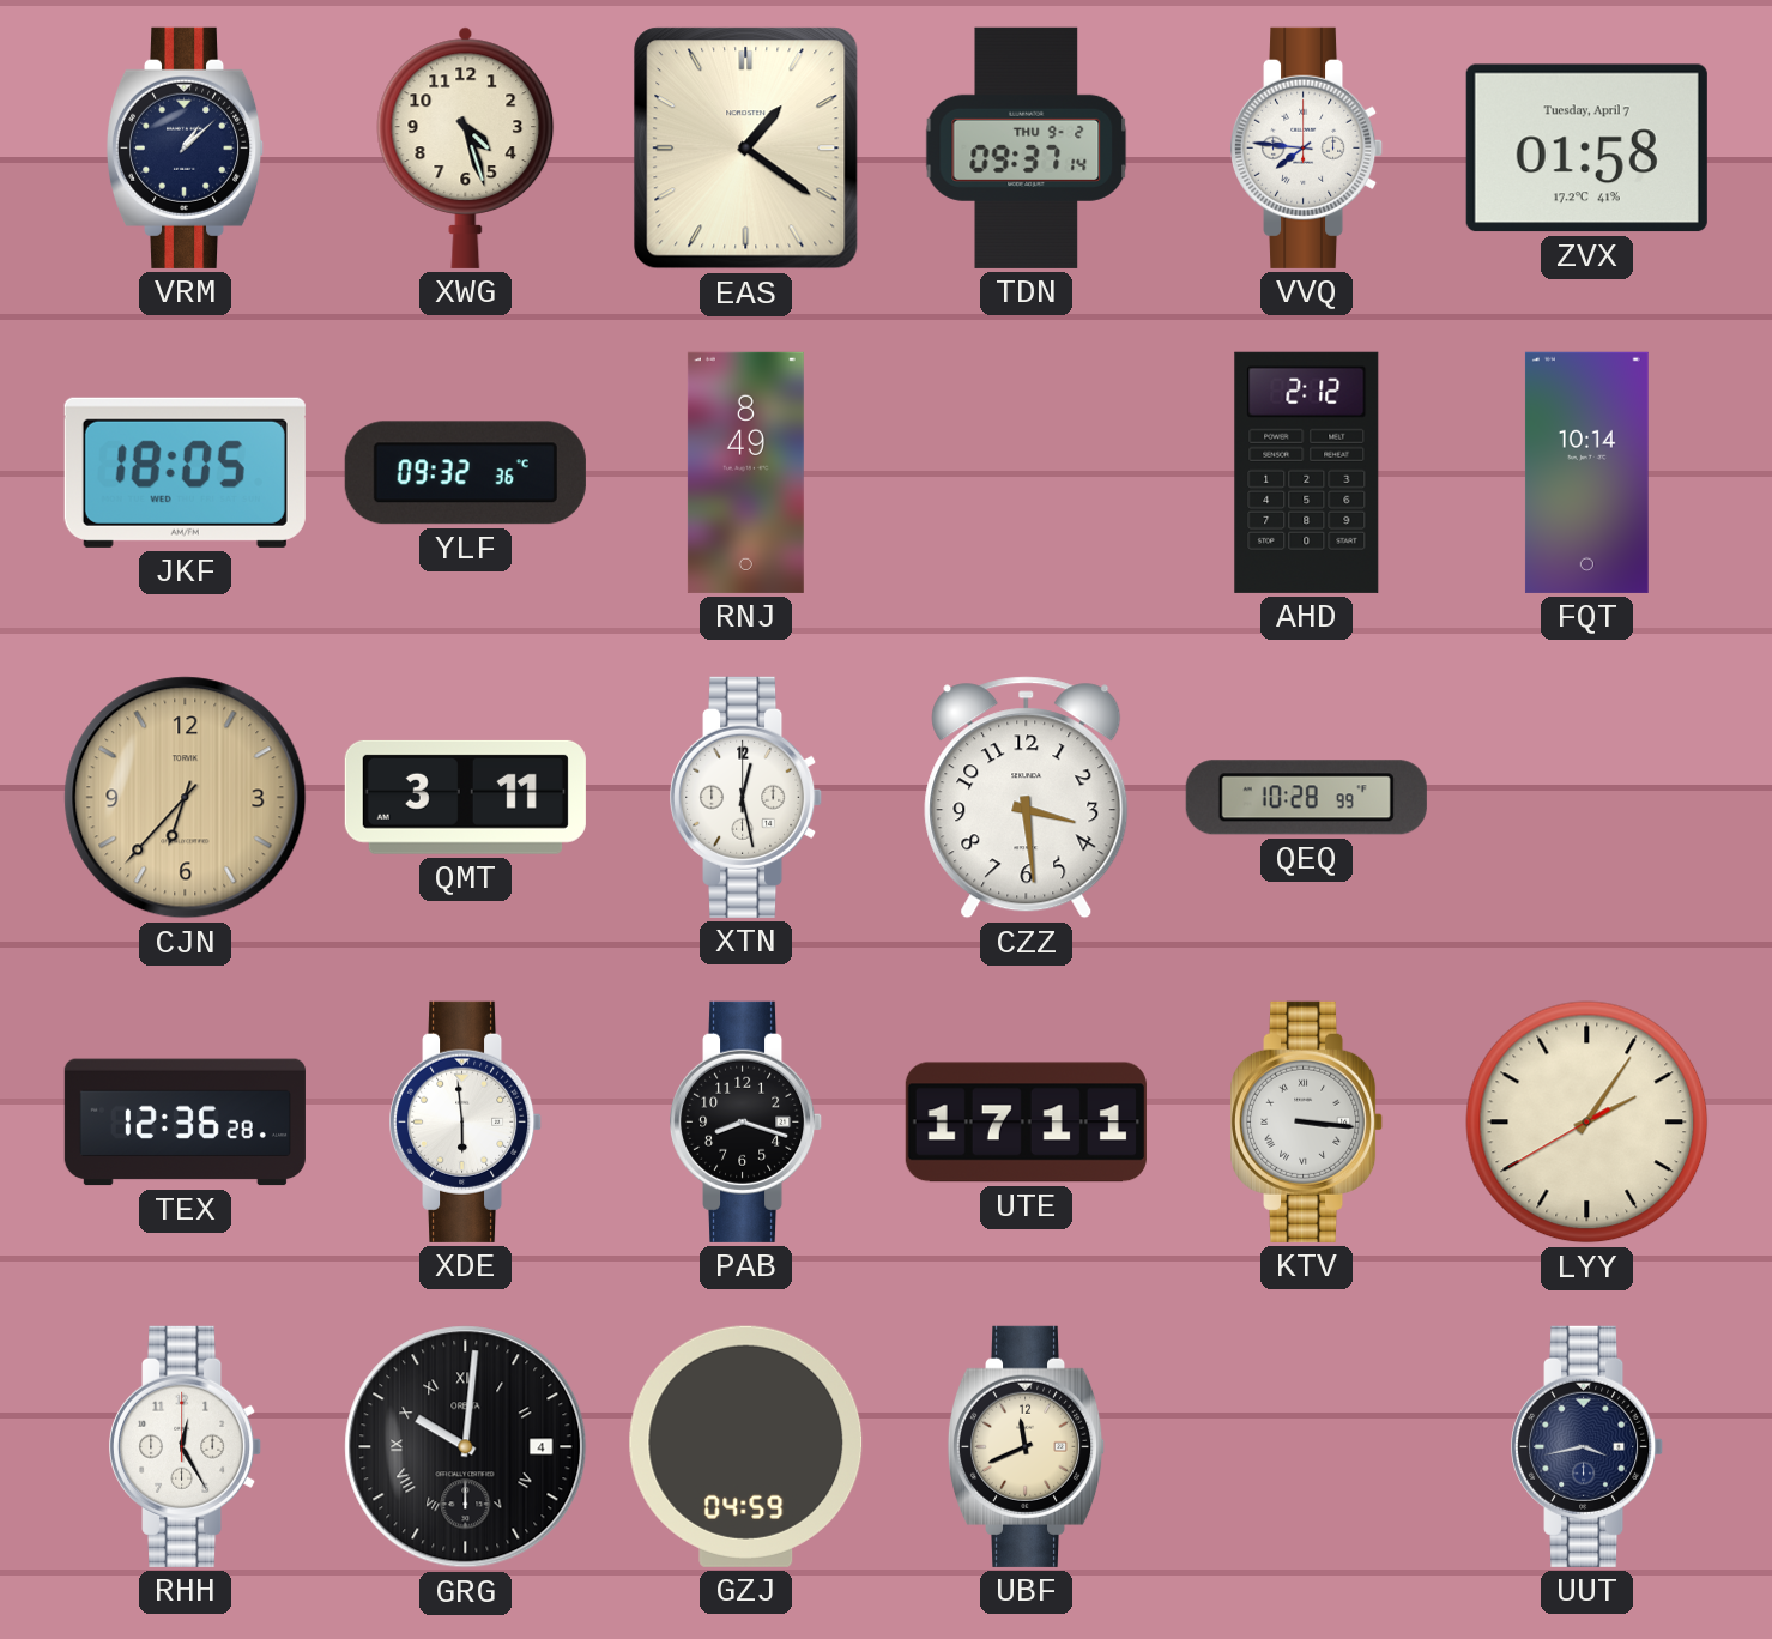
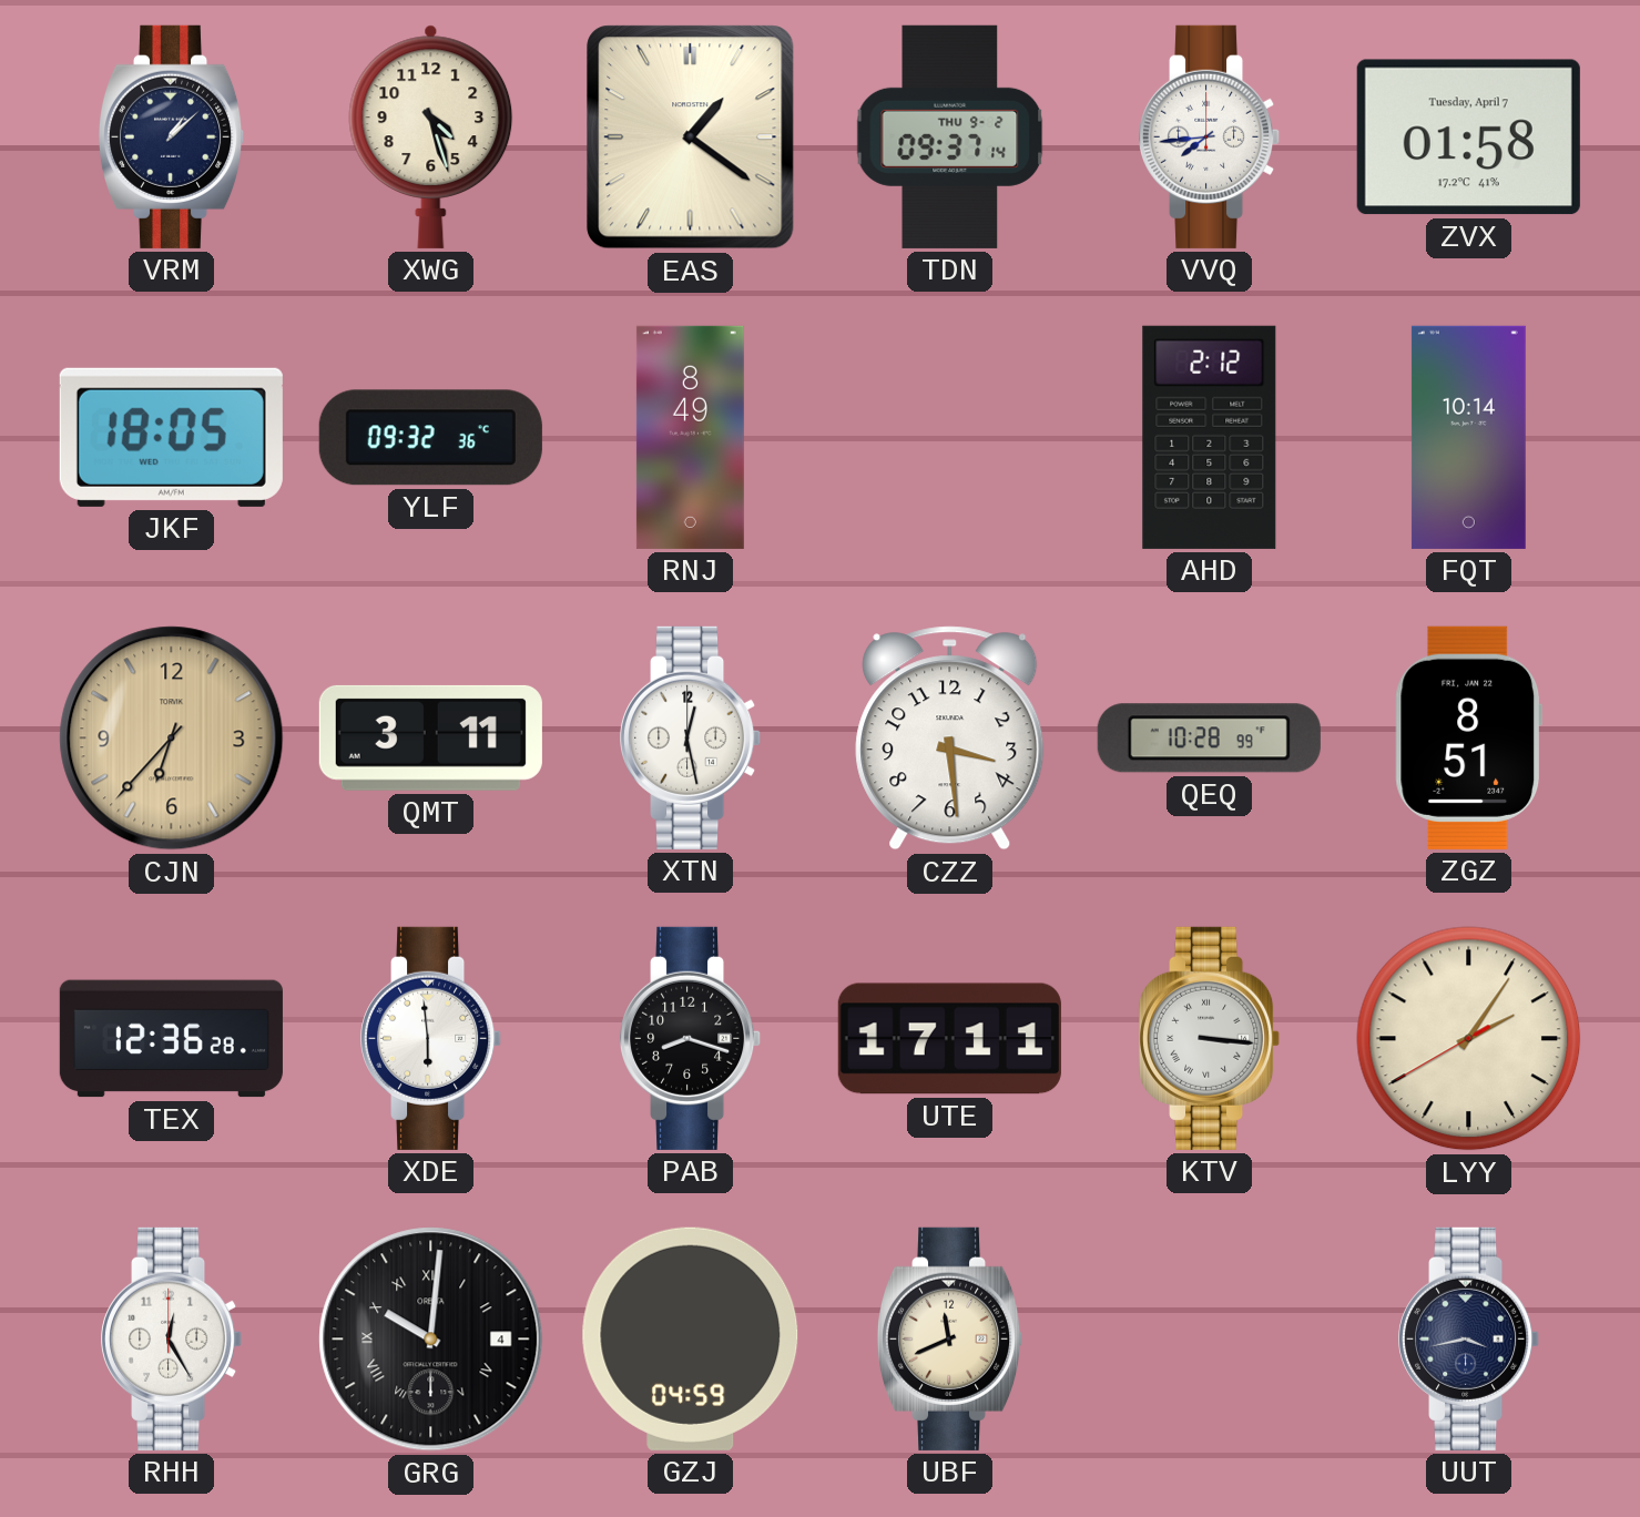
VVQ: 7:46 -> 7:44
ZGZ: none -> 8:51
